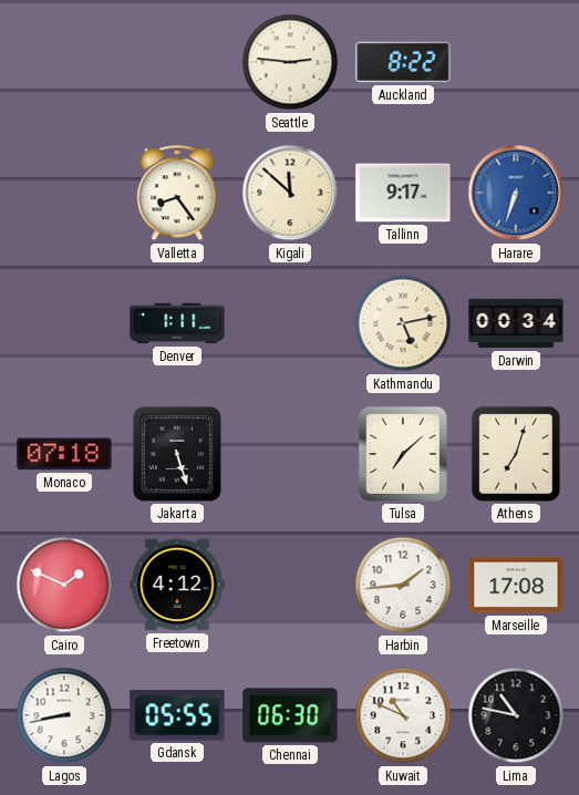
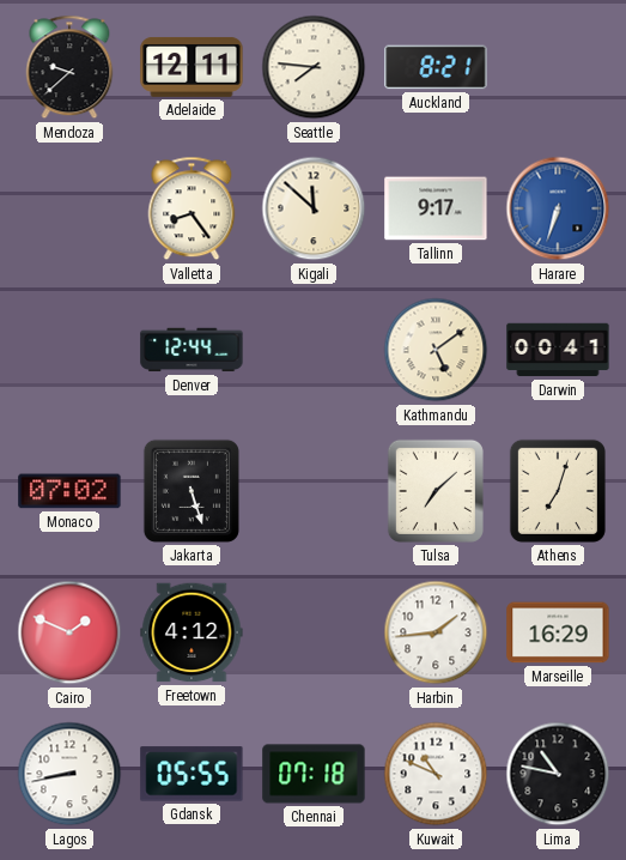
Mendoza: none -> 9:38
Adelaide: none -> 12:11
Seattle: 2:46 -> 7:46
Auckland: 8:22 -> 8:21
Denver: 1:11 -> 12:44
Kathmandu: 5:13 -> 5:09
Darwin: 00:34 -> 00:41
Monaco: 07:18 -> 07:02
Marseille: 17:08 -> 16:29
Chennai: 06:30 -> 07:18
